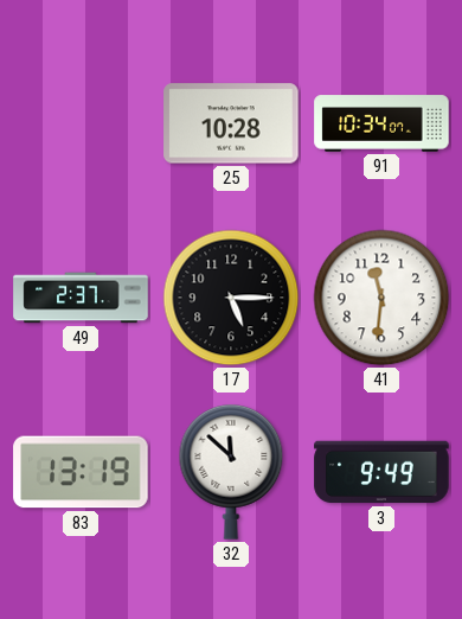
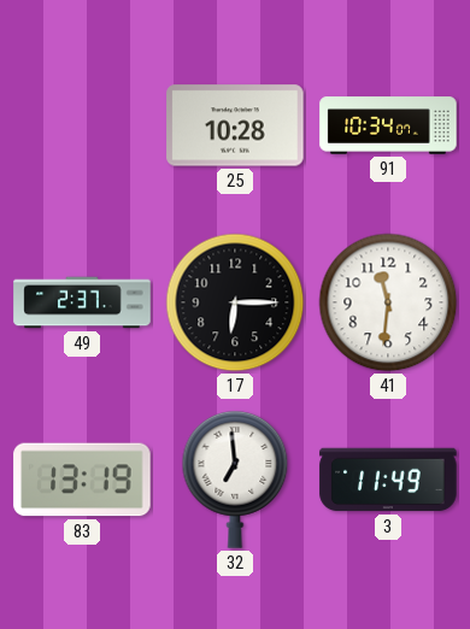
17: 5:15 -> 6:15
32: 11:52 -> 6:59
3: 9:49 -> 11:49
